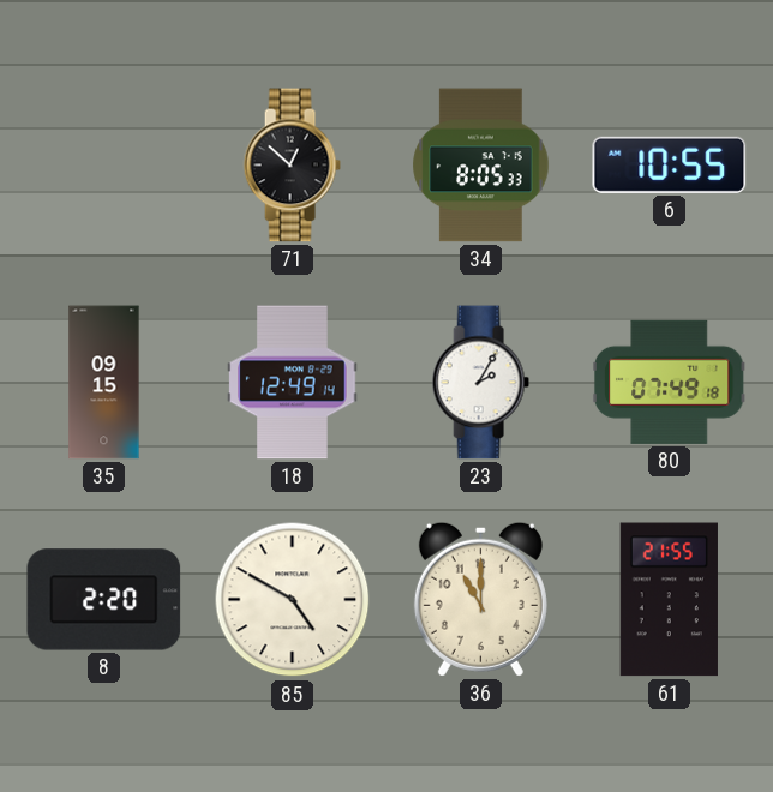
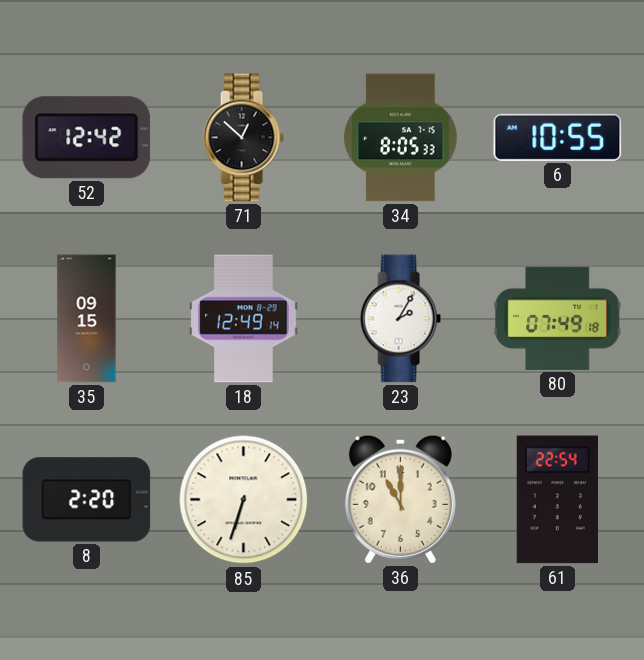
52: none -> 12:42
85: 4:50 -> 6:33
61: 21:55 -> 22:54
